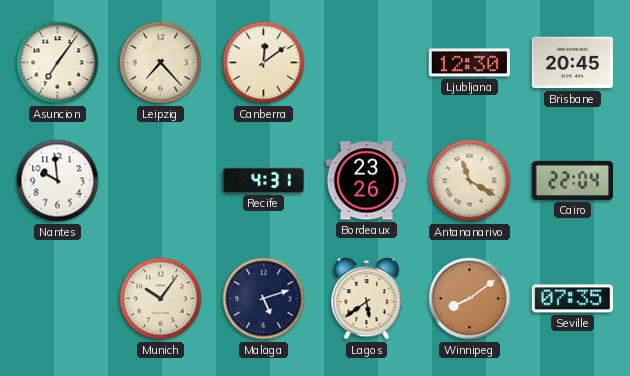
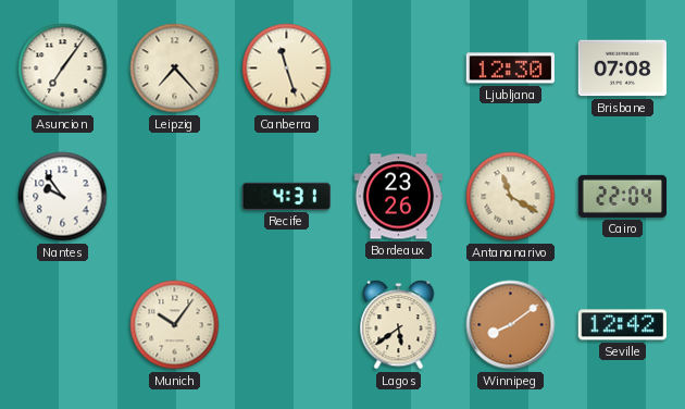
Canberra: 12:09 -> 11:27
Brisbane: 20:45 -> 07:08
Nantes: 9:59 -> 9:54
Malaga: 5:12 -> none
Seville: 07:35 -> 12:42
